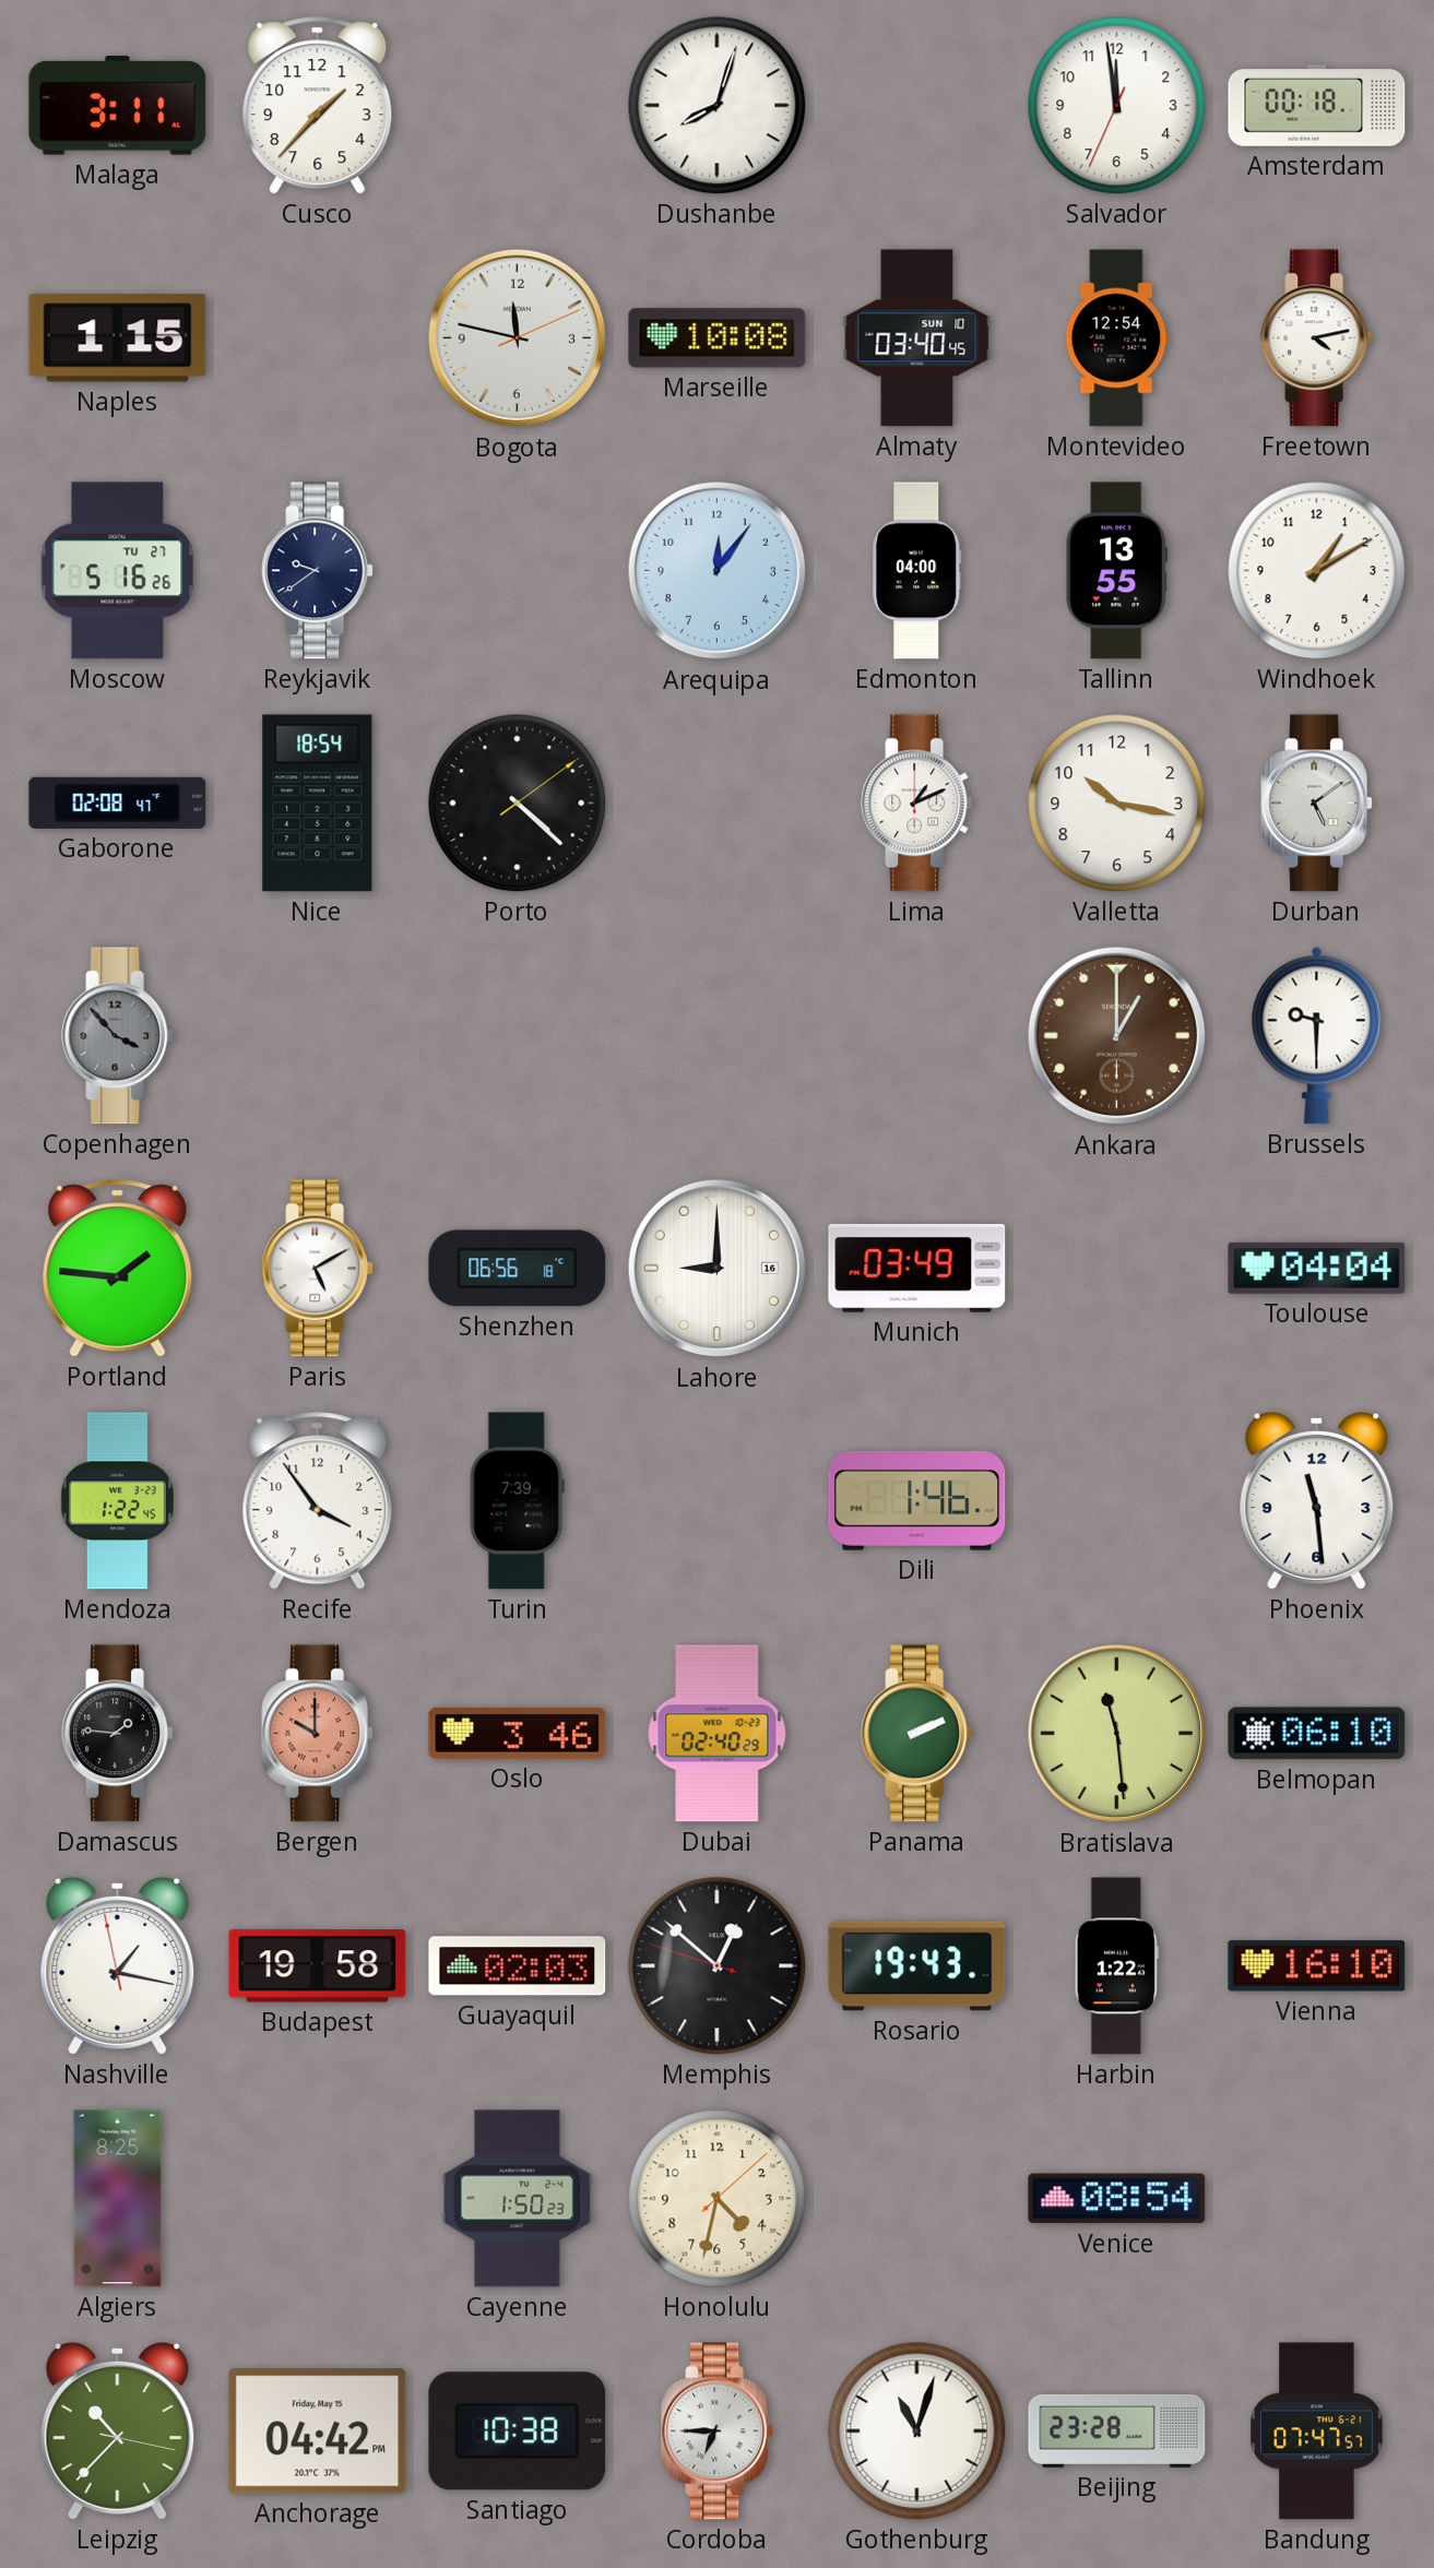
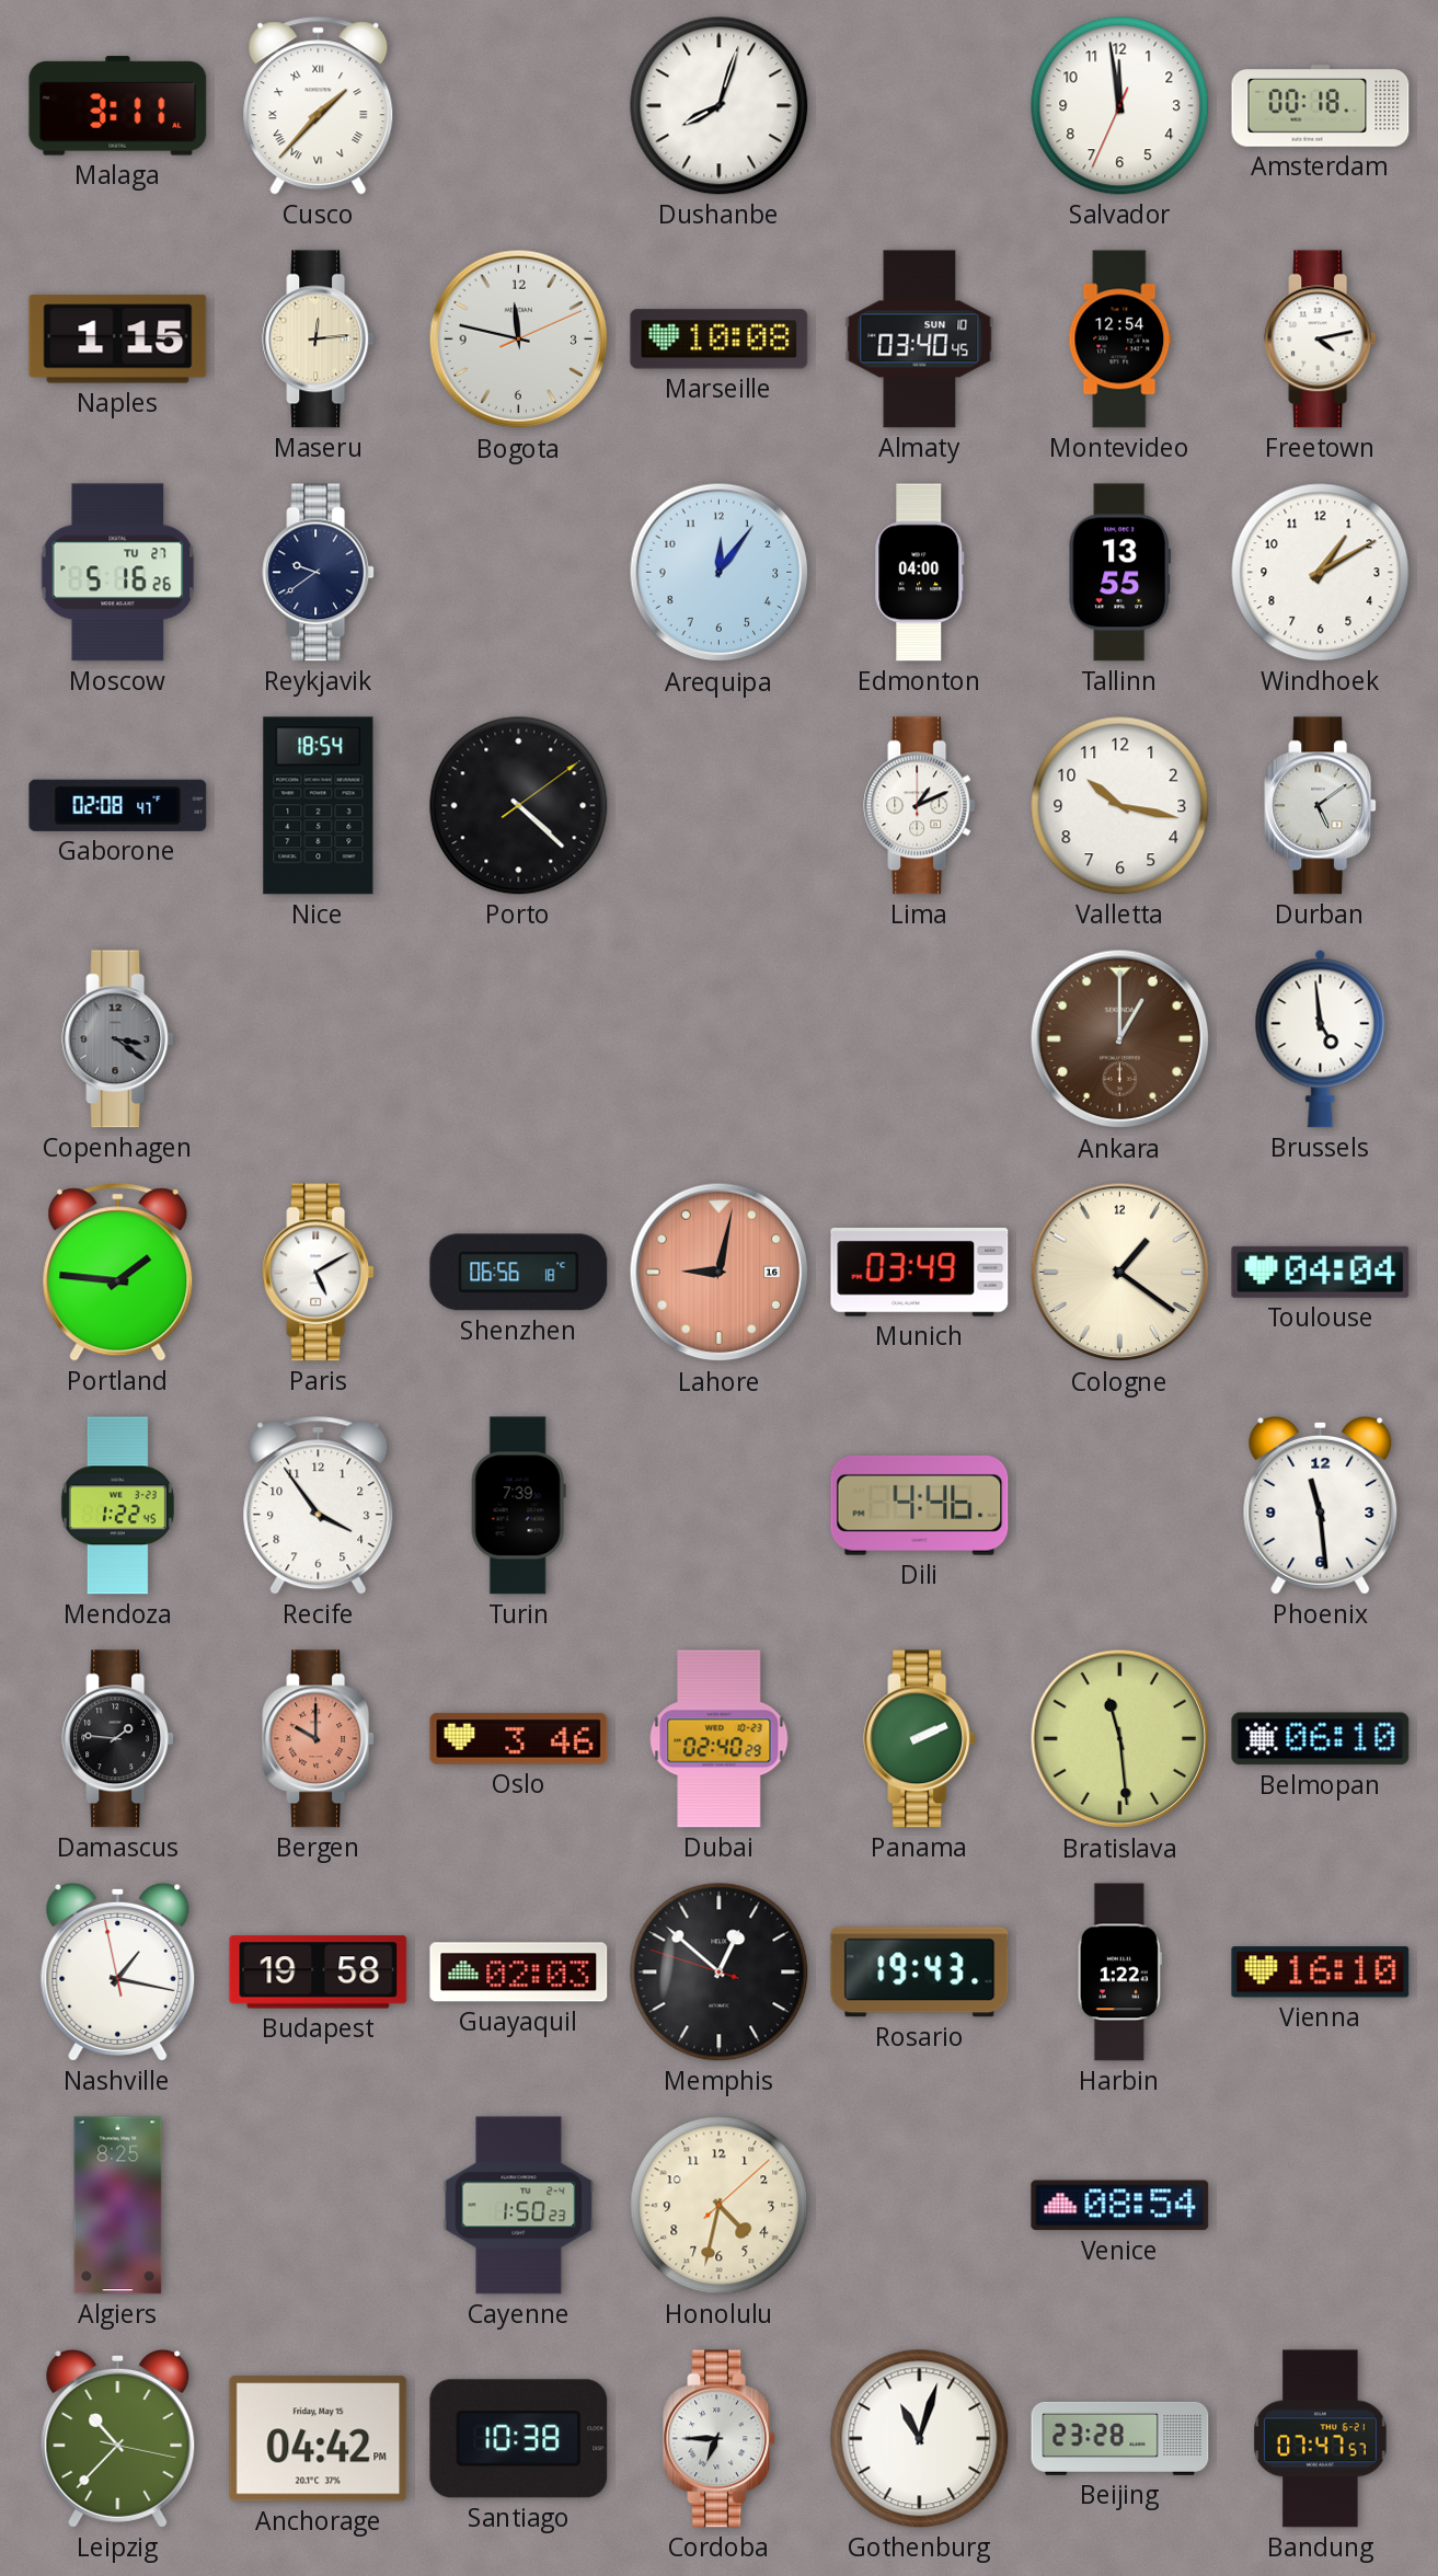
Cusco numerals: Arabic -> Roman
Maseru: none -> 12:14
Copenhagen: 3:53 -> 3:21
Brussels: 9:30 -> 4:59
Lahore: 9:00 -> 9:02
Lahore dial: white -> salmon
Cologne: none -> 1:21
Dili: 1:46 -> 4:46
